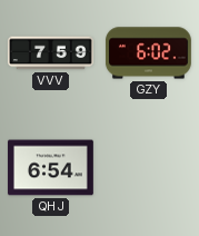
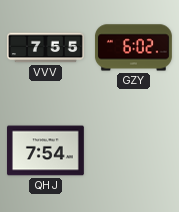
VVV: 7:59 -> 7:55
QHJ: 6:54 -> 7:54
